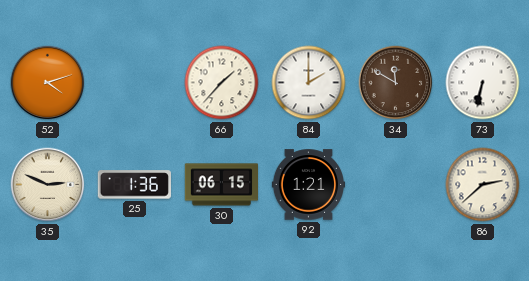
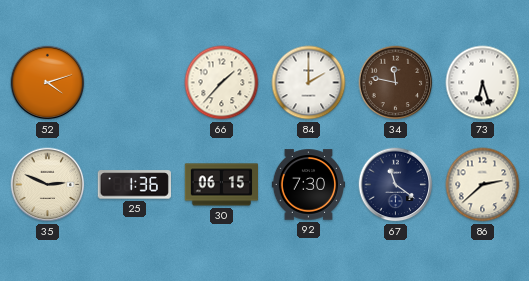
34: 11:50 -> 11:47
73: 6:32 -> 6:27
92: 1:21 -> 7:30
67: none -> 11:21
